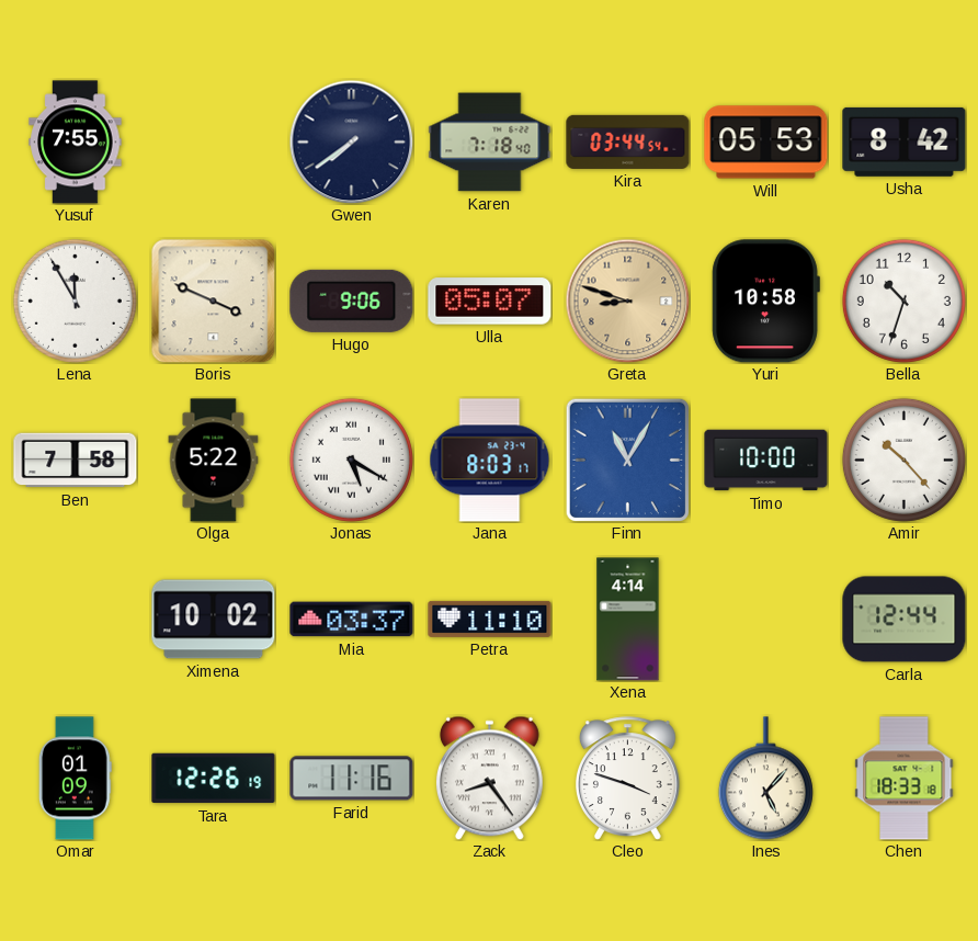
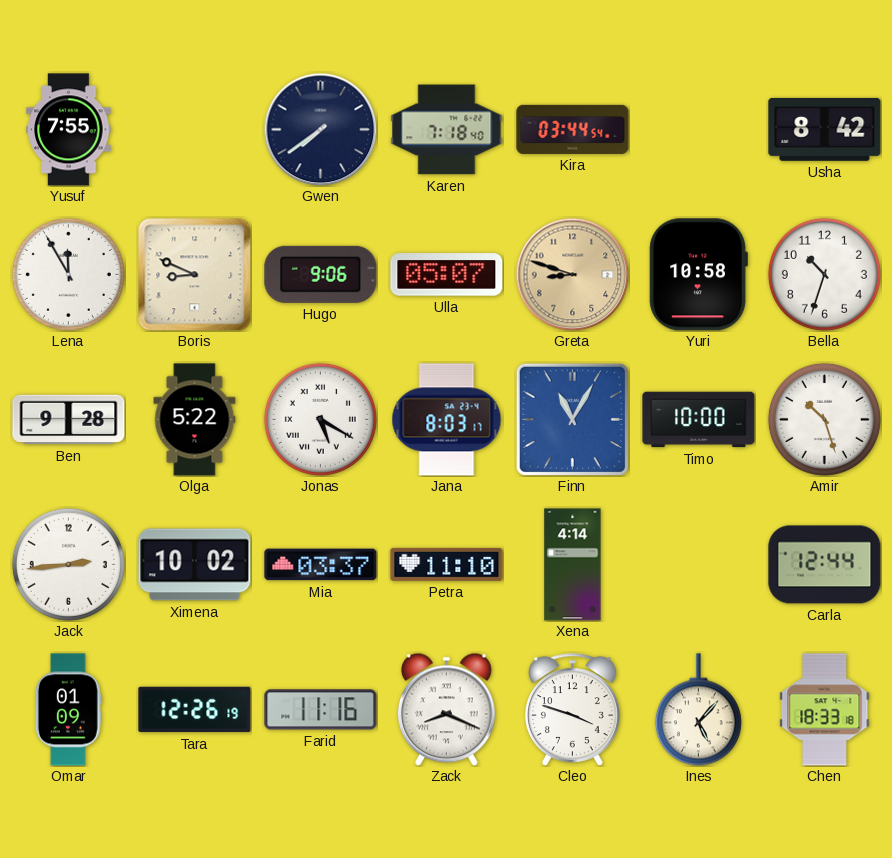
Will: 05:53 -> none
Boris: 3:49 -> 8:49
Ben: 7:58 -> 9:28
Amir: 10:23 -> 10:27
Jack: none -> 2:44
Zack: 8:24 -> 8:19
